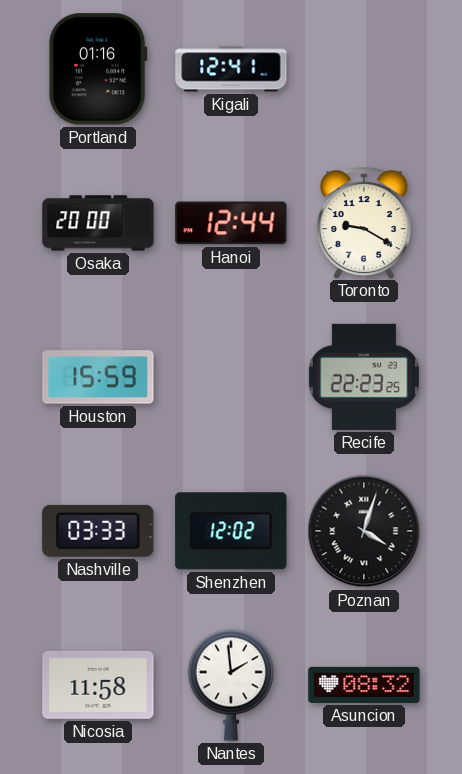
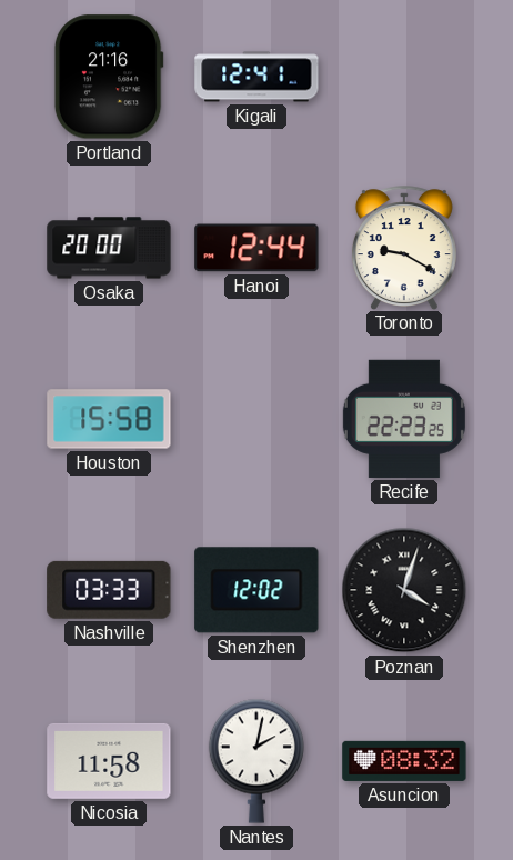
Portland: 01:16 -> 21:16
Houston: 15:59 -> 15:58
Nantes: 1:59 -> 2:02
